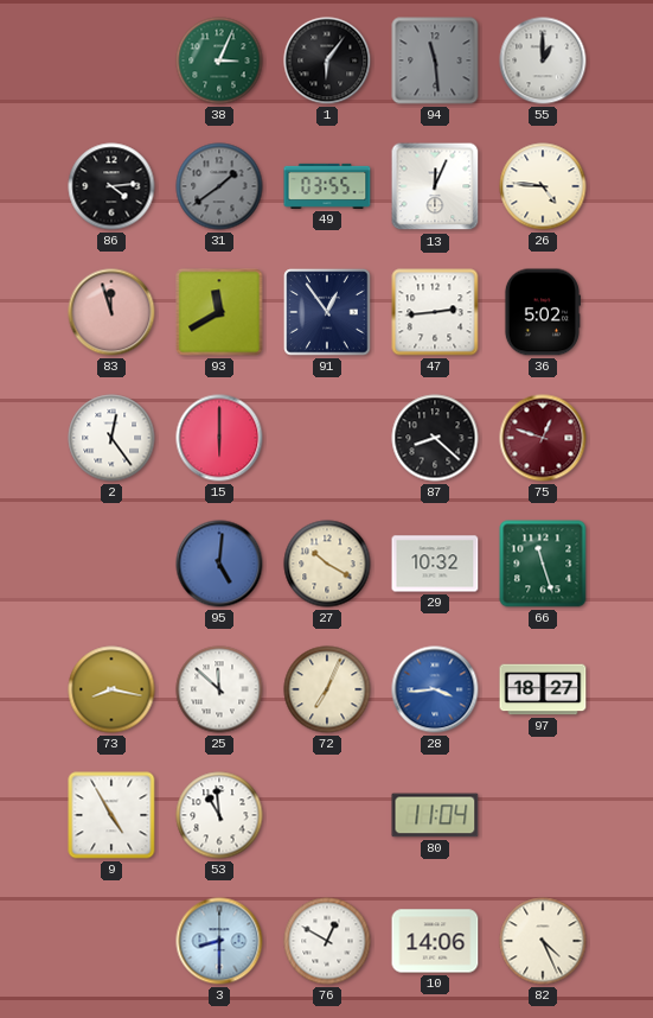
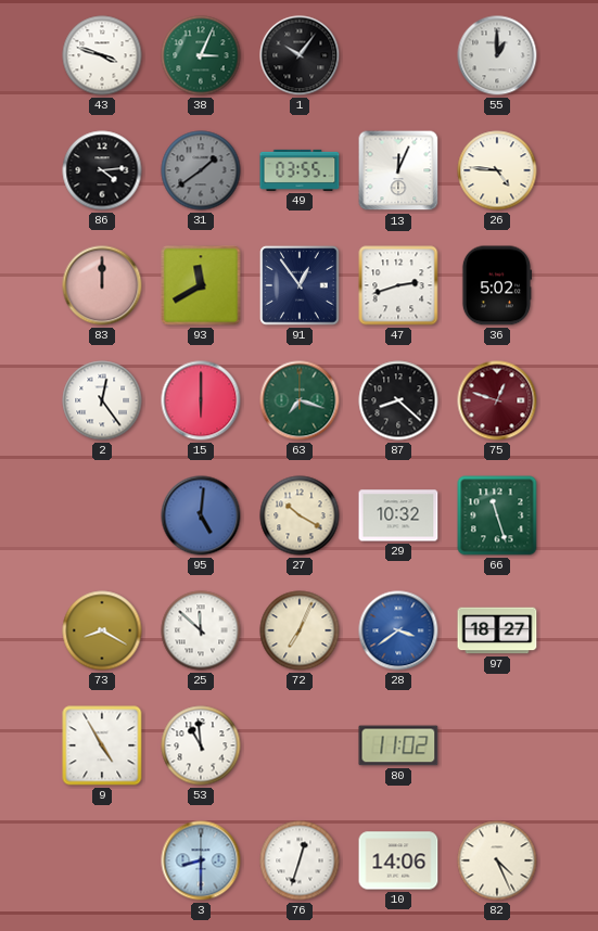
43: none -> 3:48
1: 6:06 -> 10:06
94: 11:29 -> none
83: 11:57 -> 12:00
47: 2:44 -> 2:42
63: none -> 7:18
73: 8:17 -> 8:20
28: 3:44 -> 3:39
80: 11:04 -> 11:02
76: 12:50 -> 12:33
